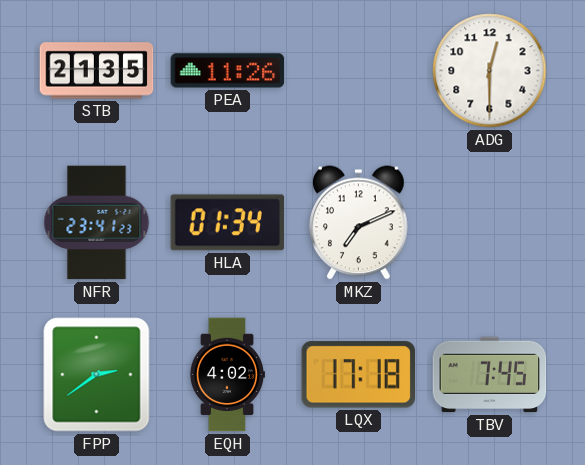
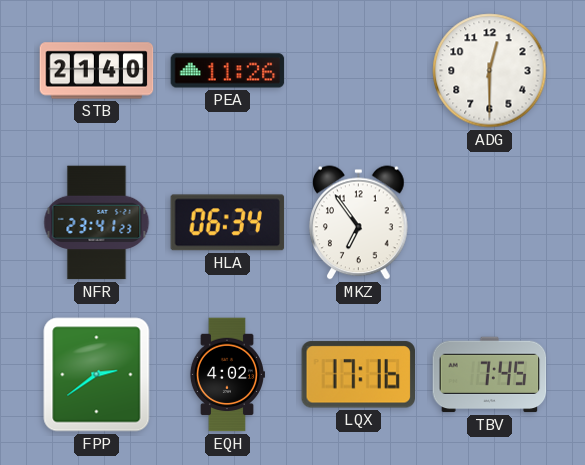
STB: 21:35 -> 21:40
HLA: 01:34 -> 06:34
MKZ: 7:11 -> 6:54
LQX: 17:18 -> 17:16
